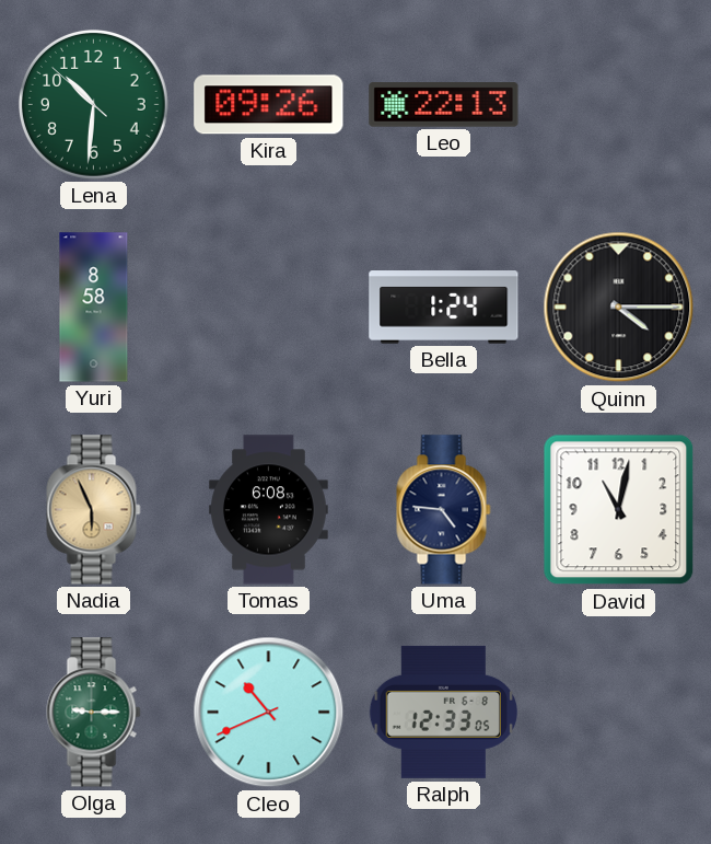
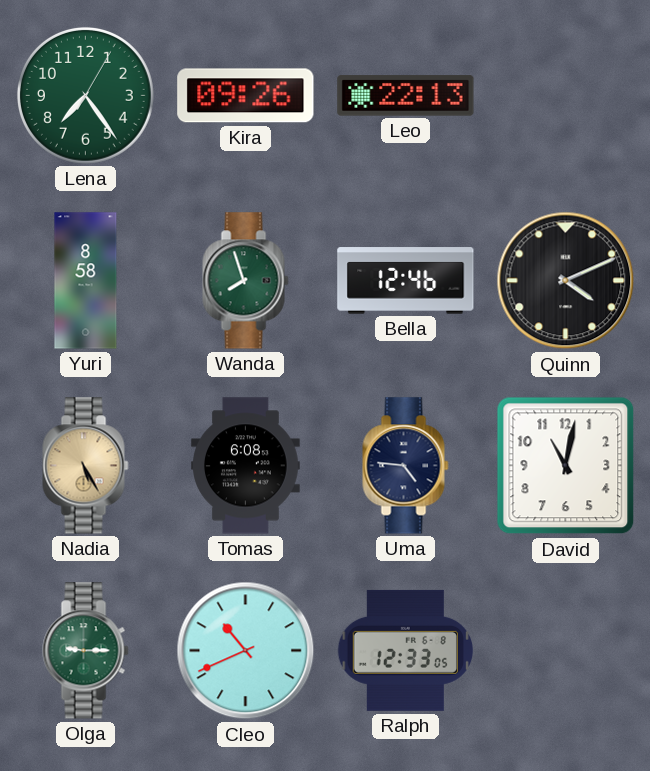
Lena: 10:30 -> 7:24
Wanda: none -> 7:57
Bella: 1:24 -> 12:46
Quinn: 4:15 -> 4:11
Nadia: 5:56 -> 5:25
